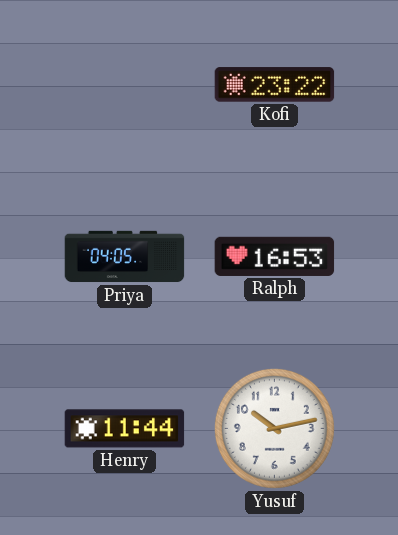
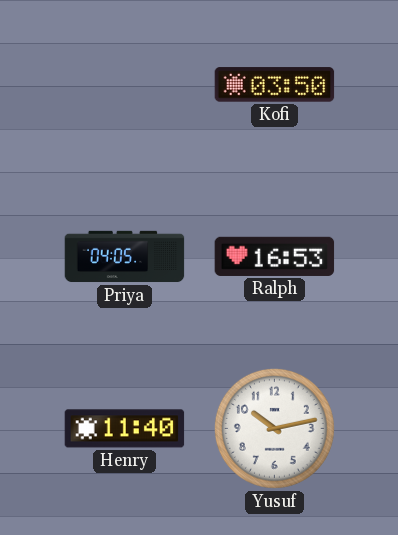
Kofi: 23:22 -> 03:50
Henry: 11:44 -> 11:40
